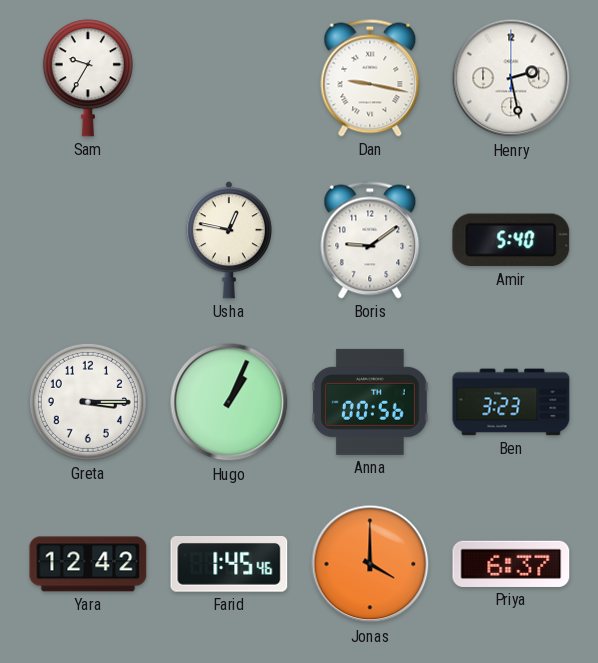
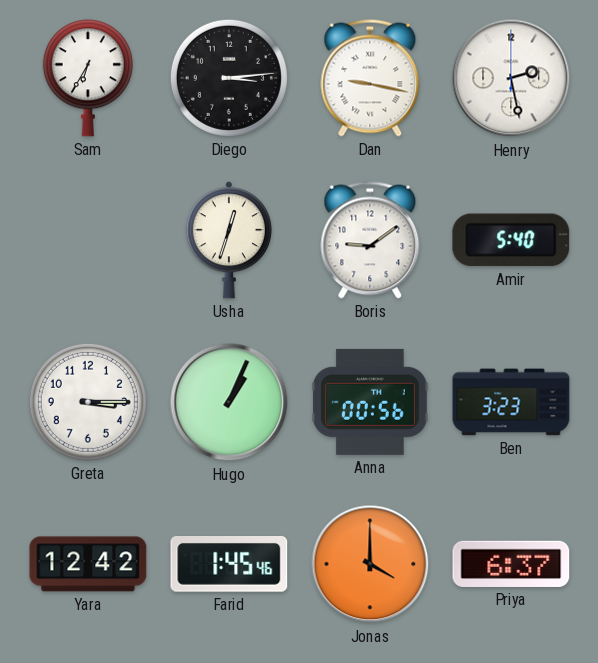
Sam: 9:35 -> 6:35
Diego: none -> 3:14
Usha: 12:47 -> 12:33
